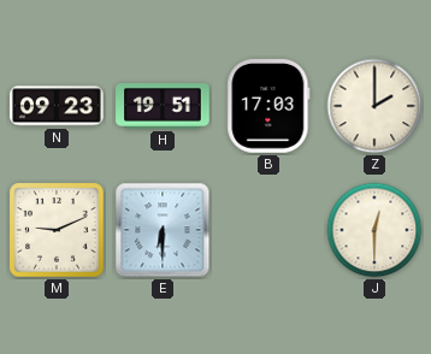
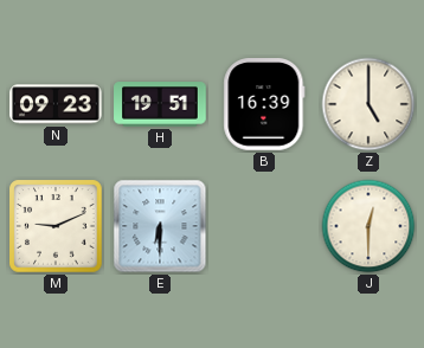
B: 17:03 -> 16:39
Z: 2:00 -> 5:00
